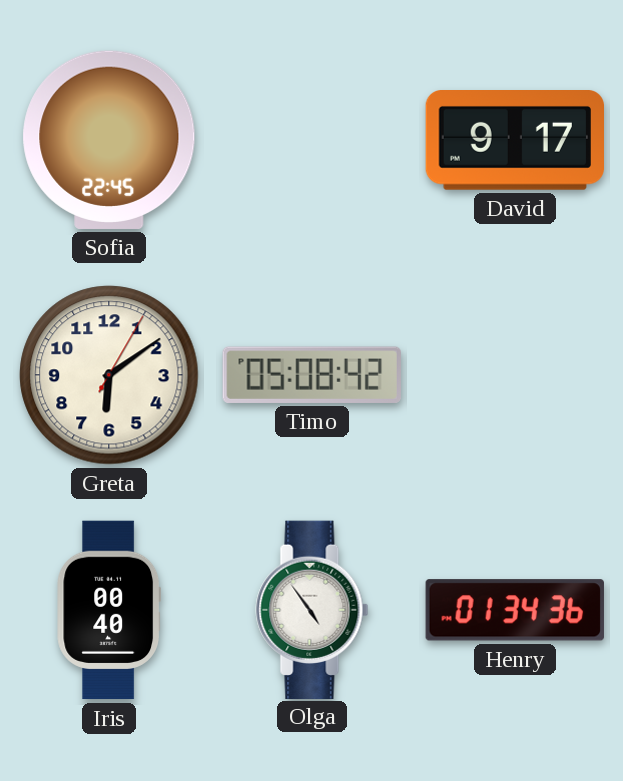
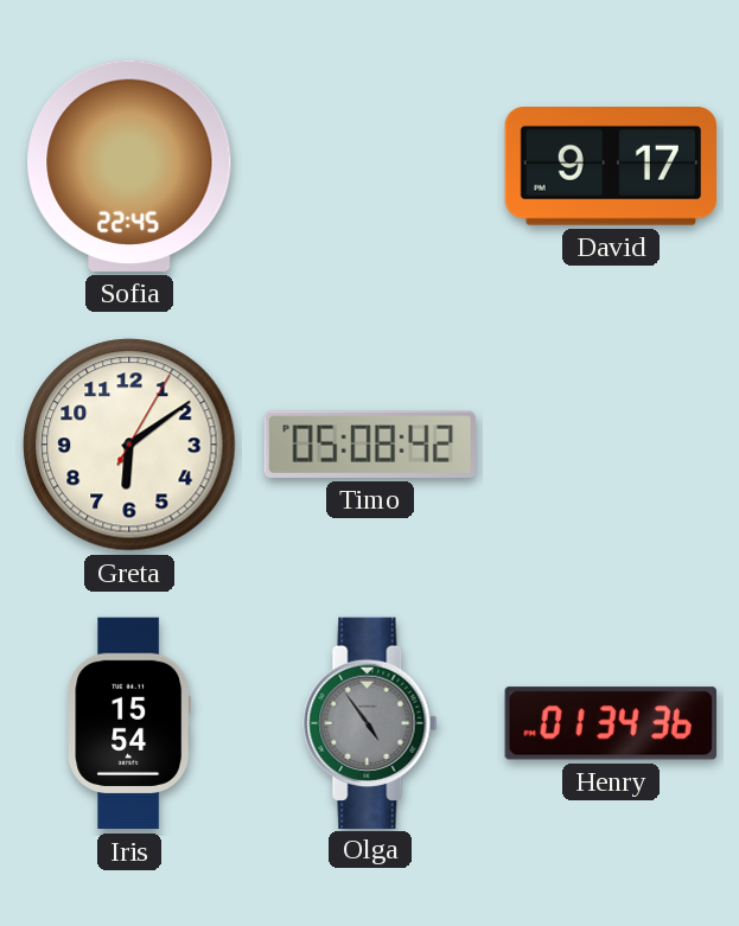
Iris: 00:40 -> 15:54
Olga dial: white -> grey
